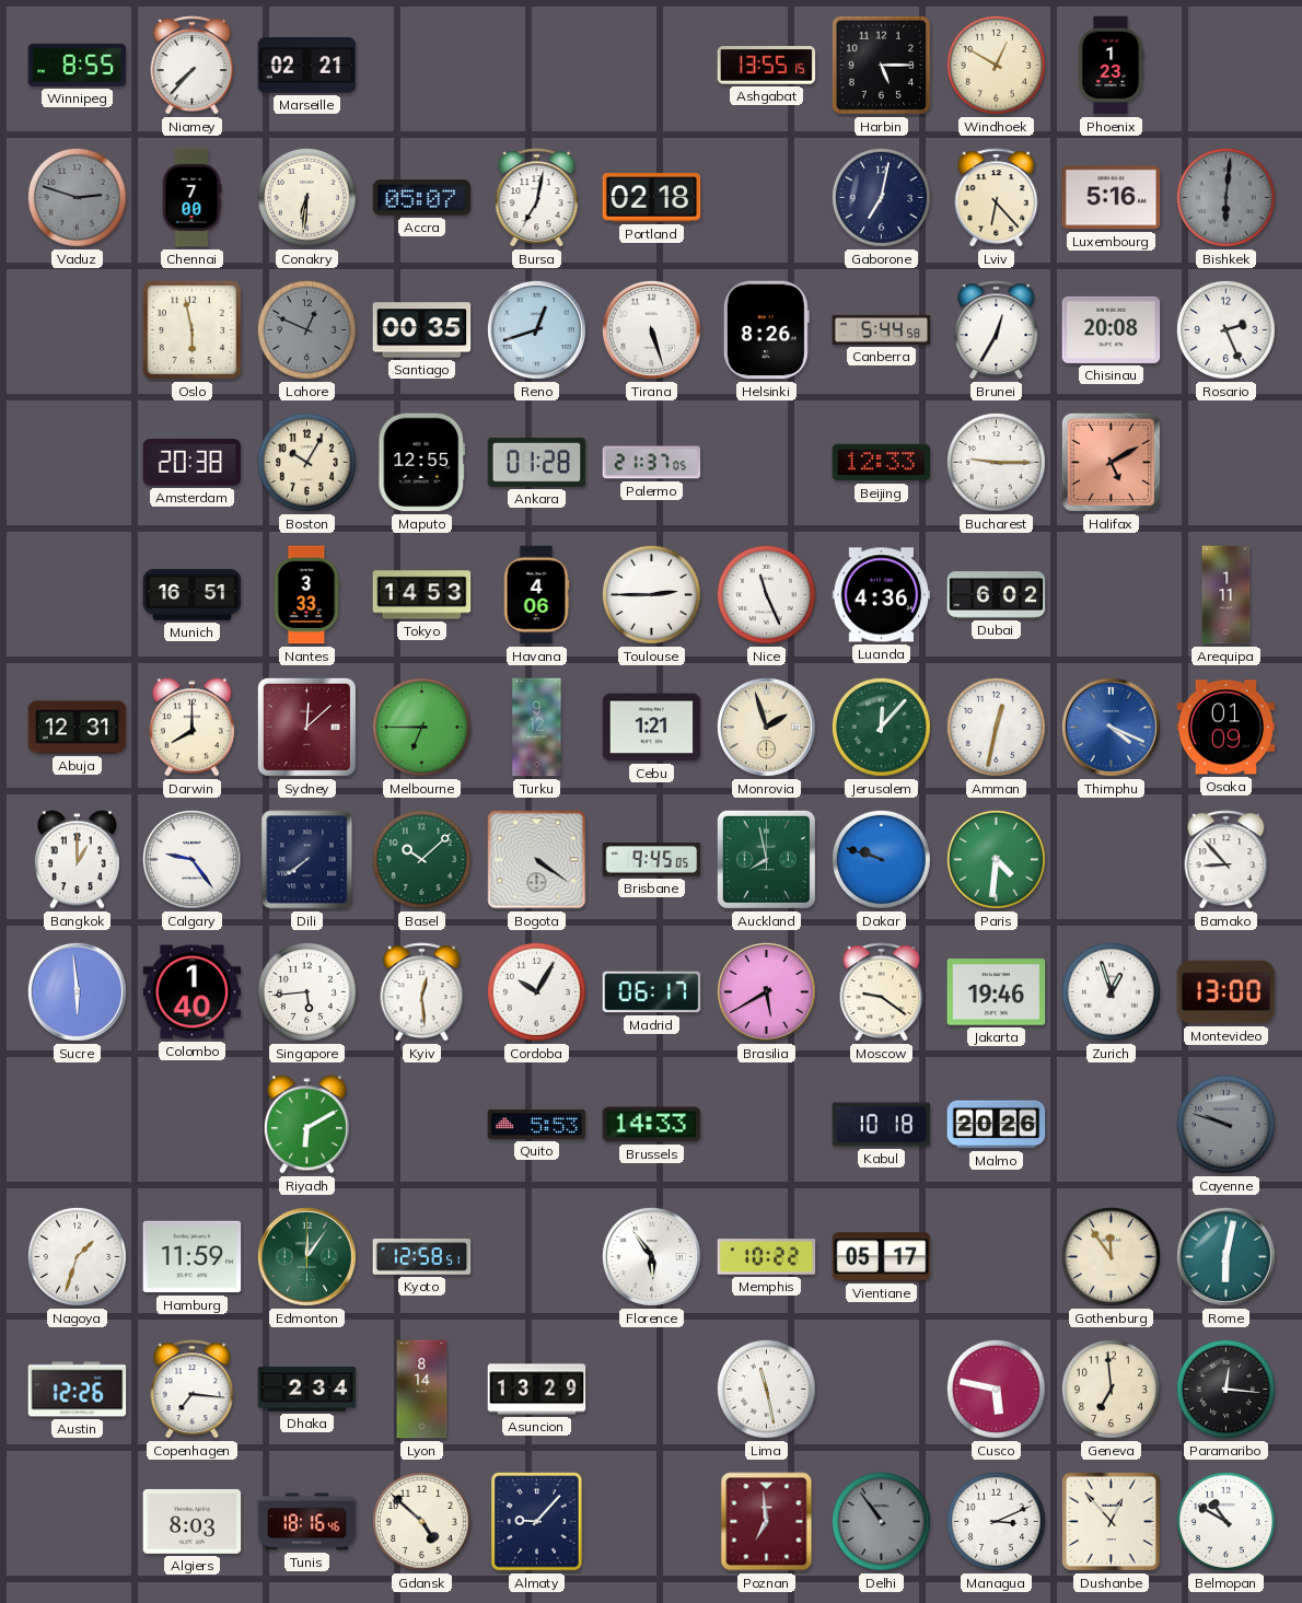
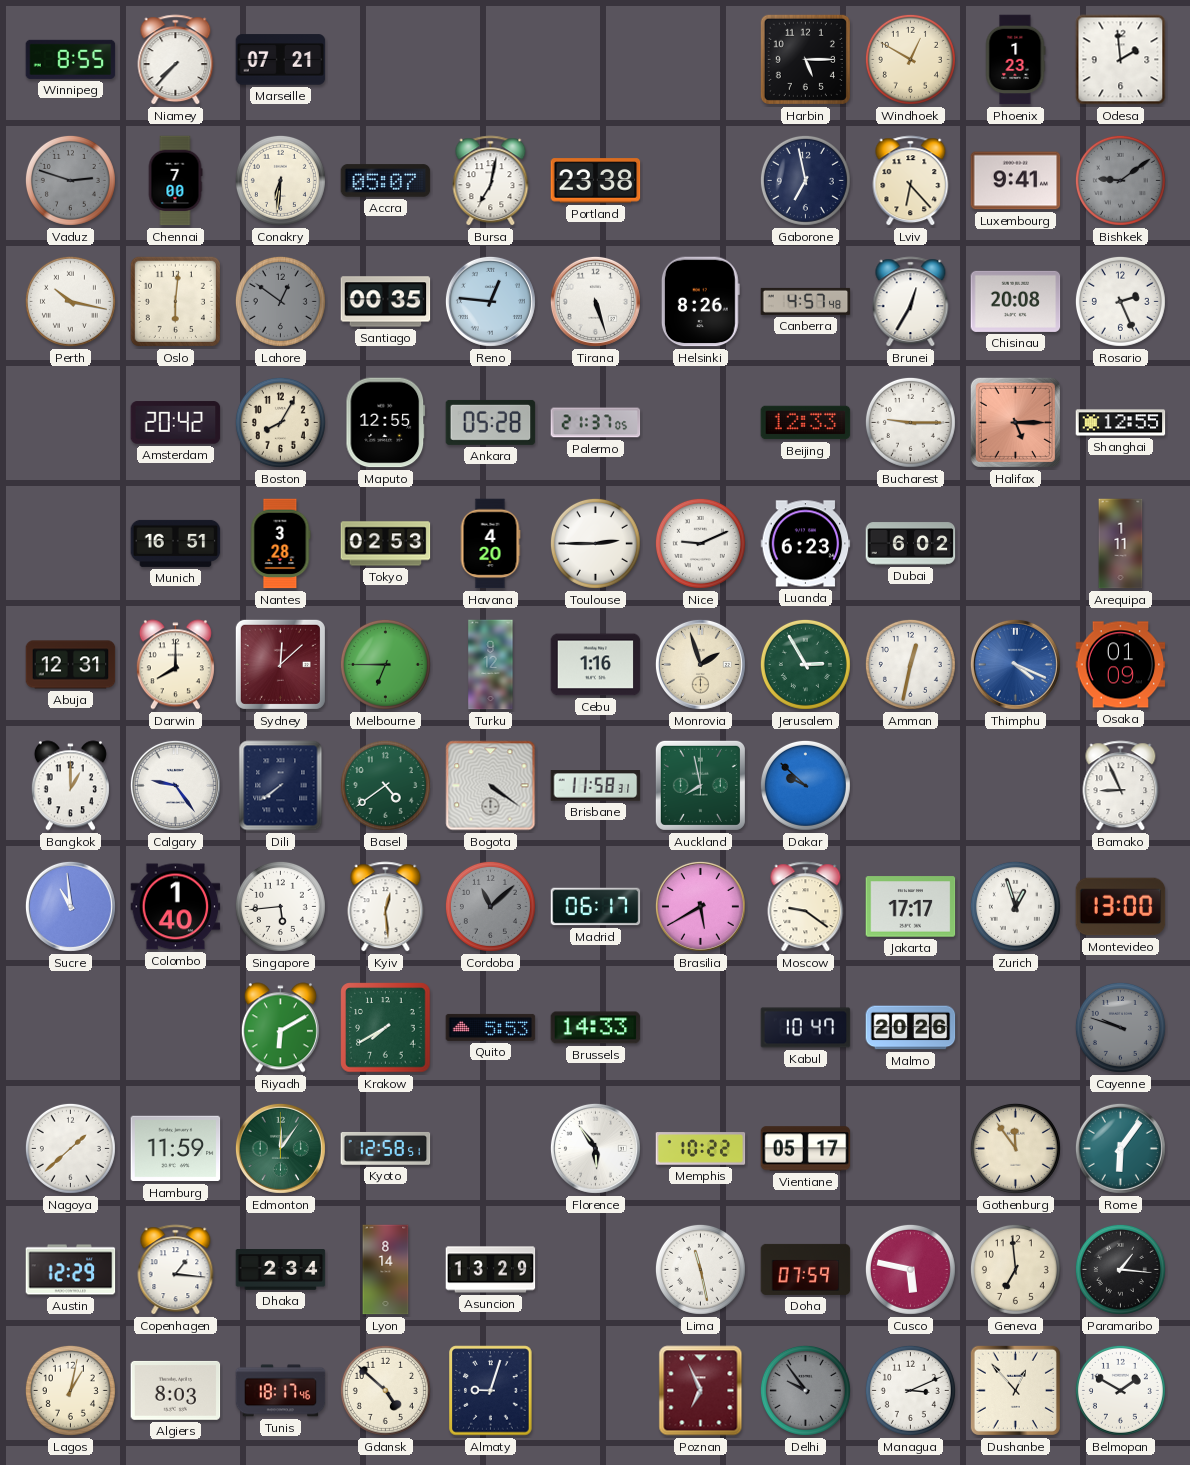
Marseille: 02:21 -> 07:21
Ashgabat: 13:55 -> none
Odesa: none -> 1:59
Portland: 02:18 -> 23:38
Gaborone: 7:02 -> 6:58
Luxembourg: 5:16 -> 9:41
Bishkek: 6:01 -> 9:09
Perth: none -> 10:17
Oslo: 5:58 -> 6:01
Lahore: 12:49 -> 12:51
Reno: 12:42 -> 12:46
Canberra: 5:44 -> 4:57
Amsterdam: 20:38 -> 20:42
Boston: 10:05 -> 8:05
Ankara: 01:28 -> 05:28
Halifax: 5:10 -> 5:15
Shanghai: none -> 12:55
Nantes: 3:33 -> 3:28
Tokyo: 14:53 -> 02:53
Havana: 4:06 -> 4:20
Nice: 11:26 -> 9:11
Luanda: 4:36 -> 6:23
Cebu: 1:21 -> 1:16
Jerusalem: 12:07 -> 2:55
Basel: 10:08 -> 4:39
Brisbane: 9:45 -> 11:58
Dakar: 9:48 -> 9:52
Paris: 4:31 -> none
Bamako: 8:53 -> 8:56
Sucre: 5:59 -> 10:59
Cordoba: 10:05 -> 11:08
Cordoba dial: white -> grey
Jakarta: 19:46 -> 17:17
Krakow: none -> 7:40
Kabul: 10:18 -> 10:47
Nagoya: 1:33 -> 1:38
Rome: 6:02 -> 6:06
Austin: 12:26 -> 12:29
Copenhagen: 7:16 -> 1:16
Doha: none -> 07:59
Paramaribo: 12:16 -> 1:16
Lagos: none -> 1:02
Tunis: 18:16 -> 18:17
Almaty: 9:07 -> 9:03
Poznan: 6:59 -> 6:56
Delhi: 10:54 -> 9:54
Belmopan: 10:50 -> 1:50
